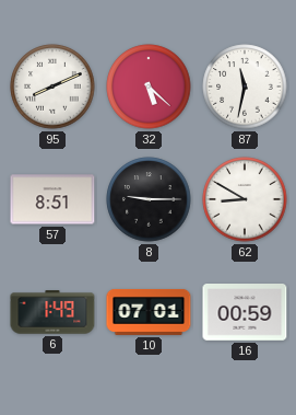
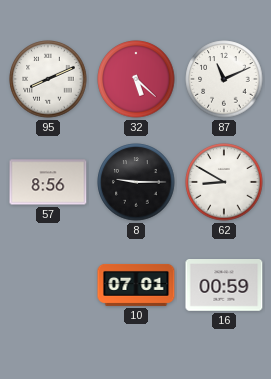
87: 11:32 -> 11:11
57: 8:51 -> 8:56
6: 1:49 -> none
